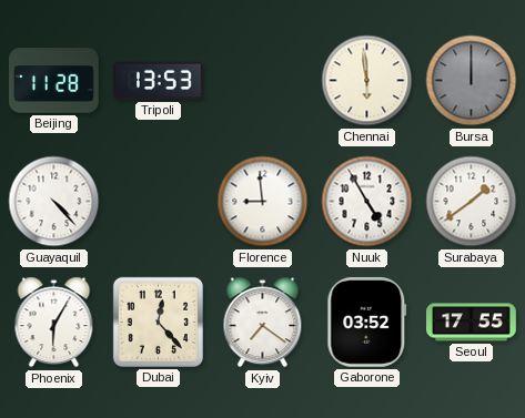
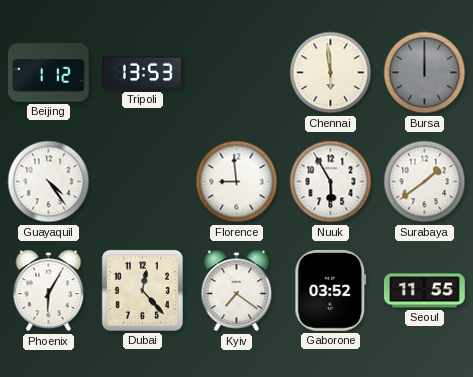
Beijing: 11:28 -> 1:12
Guayaquil: 4:23 -> 4:24
Nuuk: 4:55 -> 5:55
Seoul: 17:55 -> 11:55
